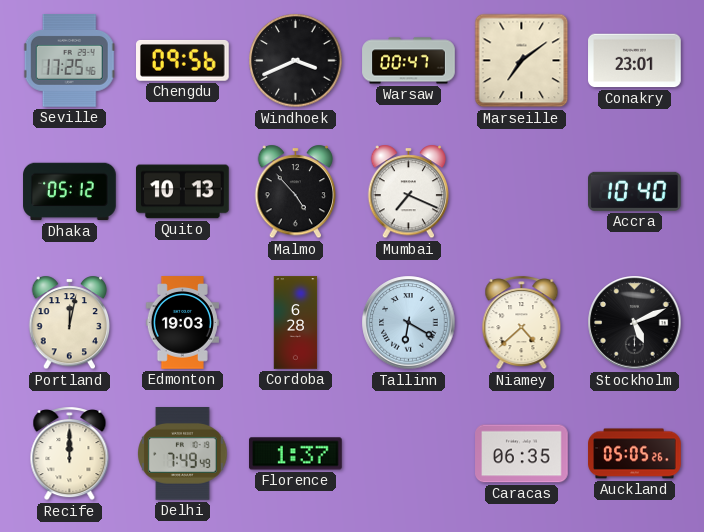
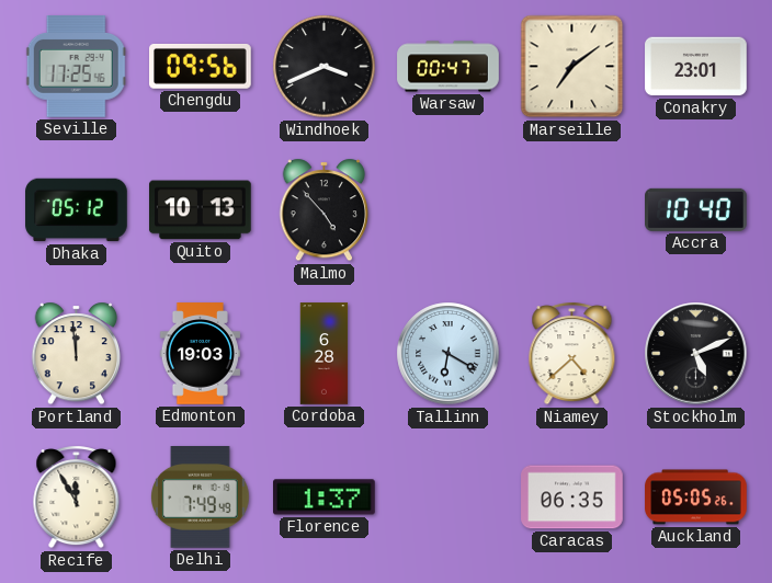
Mumbai: 7:19 -> none
Portland: 12:02 -> 11:59
Recife: 12:00 -> 11:55
